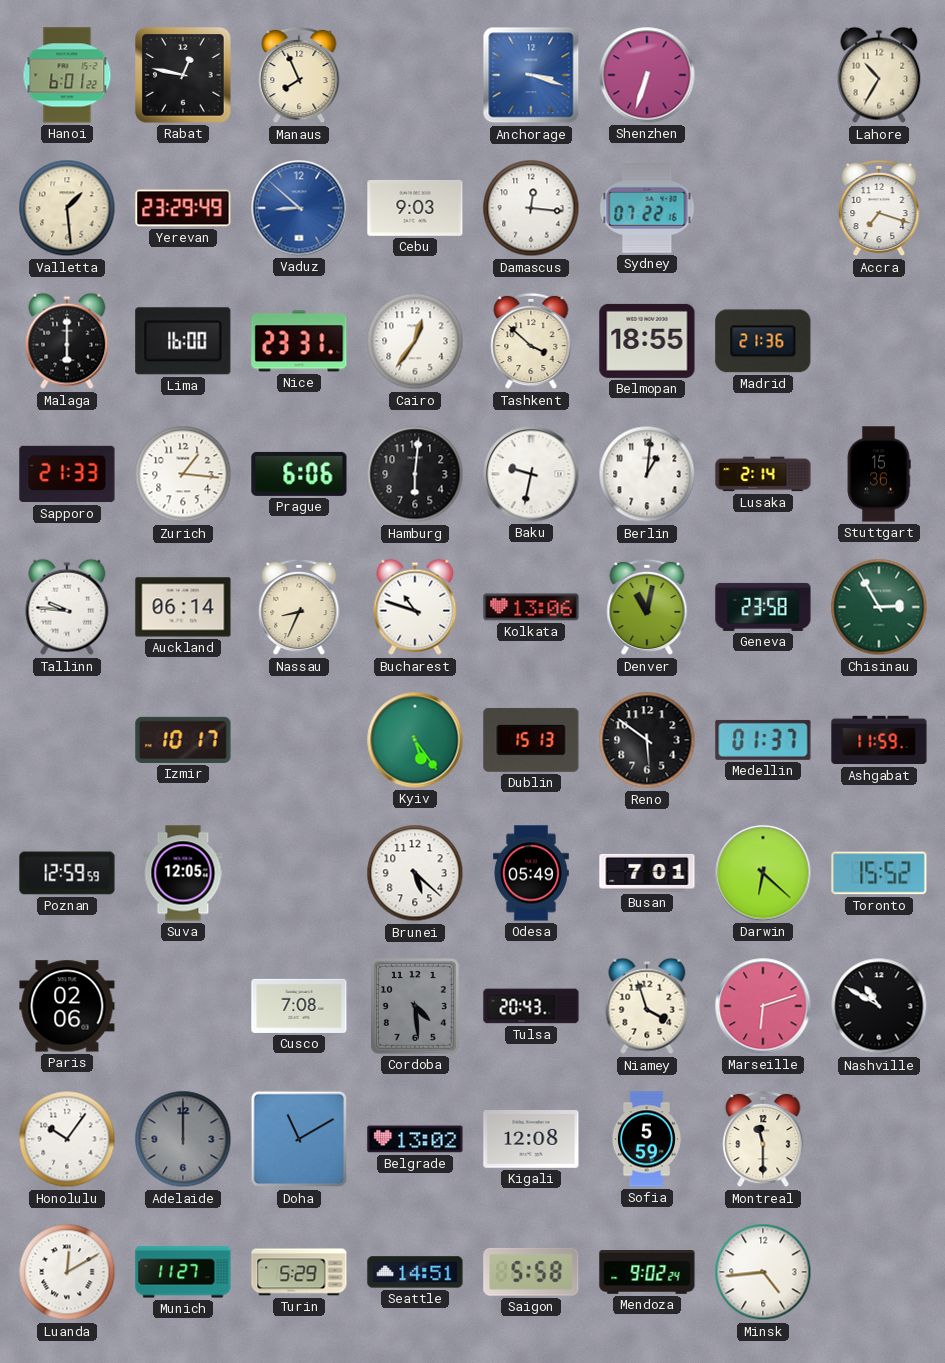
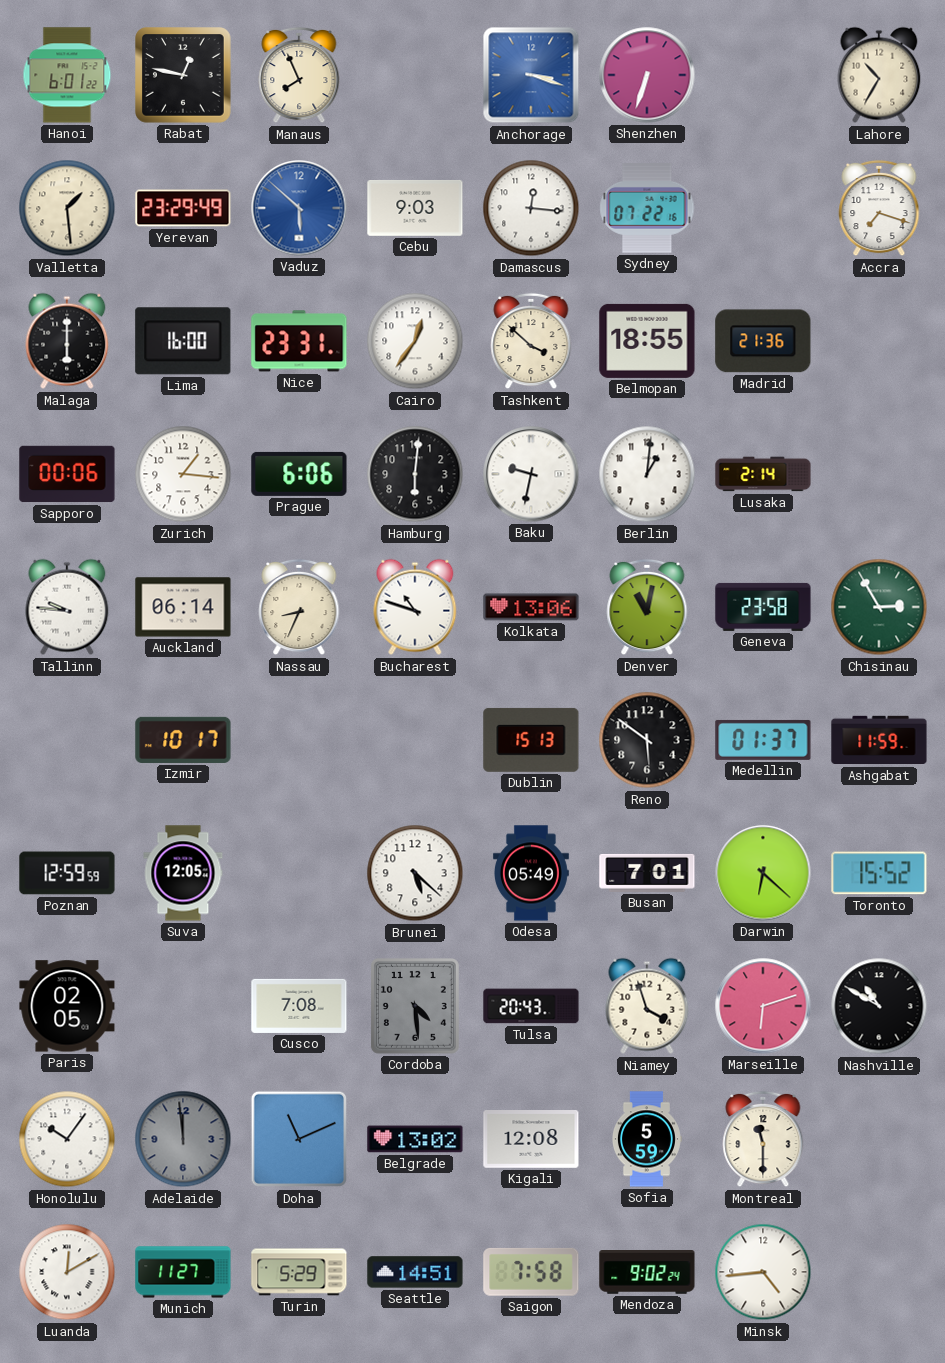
Vaduz: 8:52 -> 5:52
Sapporo: 21:33 -> 00:06
Stuttgart: 15:36 -> none
Kyiv: 5:24 -> none
Paris: 02:06 -> 02:05
Adelaide: 12:00 -> 11:59
Doha: 11:10 -> 11:11
Saigon: 5:58 -> 7:58
